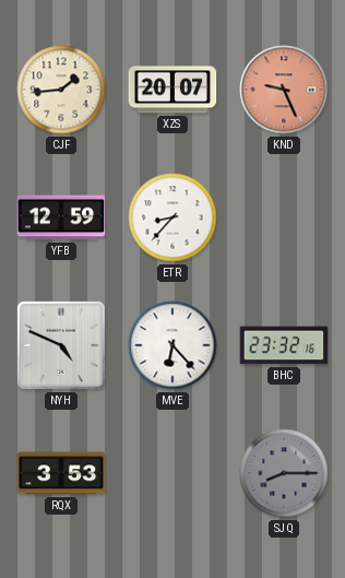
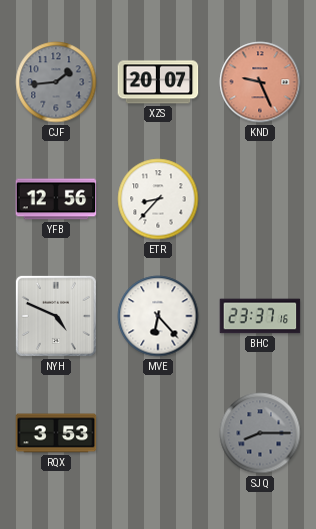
CJF dial: cream -> grey
YFB: 12:59 -> 12:56
BHC: 23:32 -> 23:37
